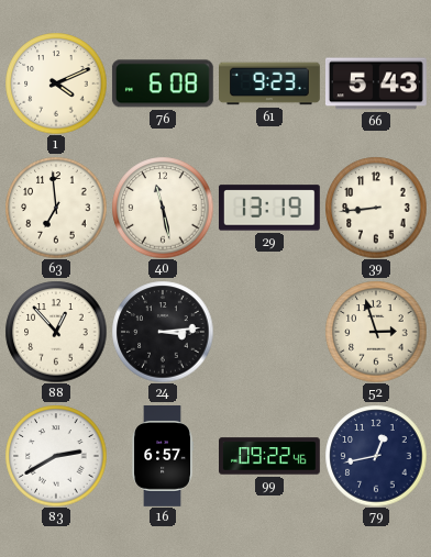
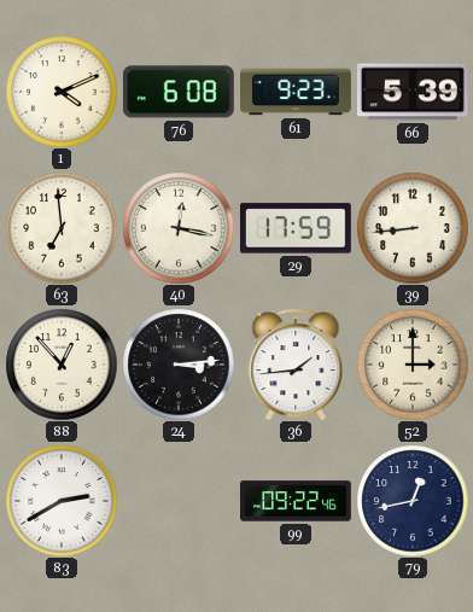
66: 5:43 -> 5:39
40: 11:28 -> 12:17
29: 13:19 -> 17:59
36: none -> 1:44
52: 2:57 -> 3:00
16: 6:57 -> none
